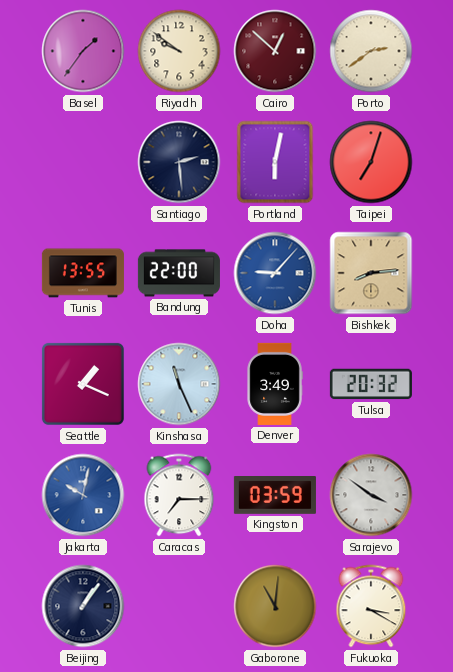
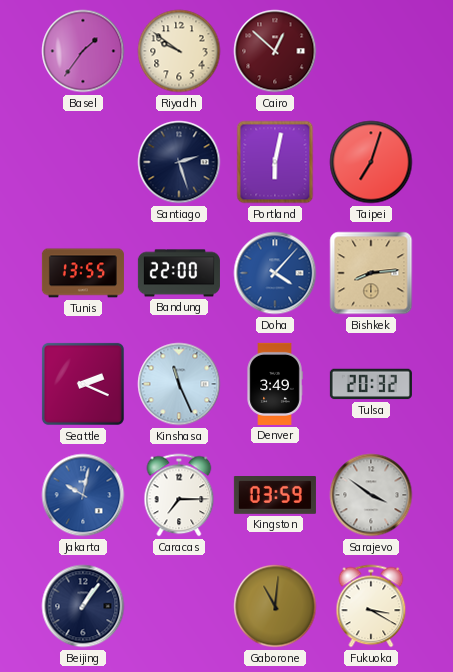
Porto: 2:39 -> none
Santiago: 2:29 -> 2:27
Doha: 9:07 -> 4:07
Seattle: 1:19 -> 2:19
